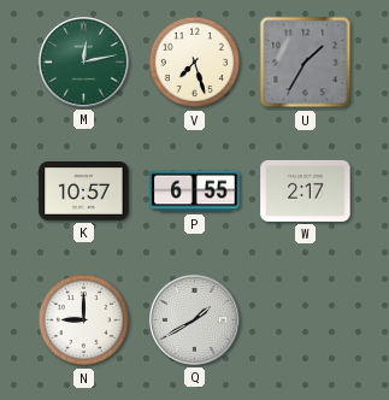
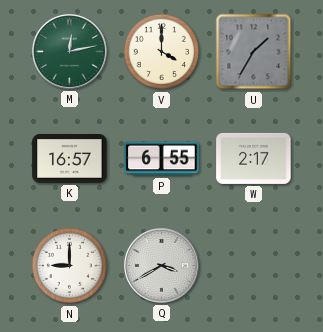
V: 7:27 -> 4:00
K: 10:57 -> 16:57
Q: 1:40 -> 3:40
